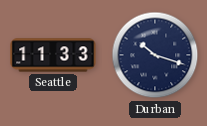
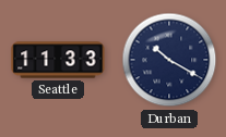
Durban: 10:18 -> 10:20
